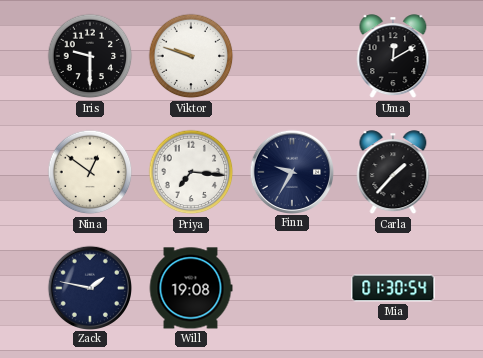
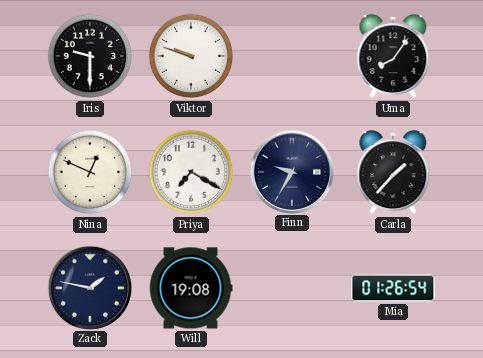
Uma: 12:10 -> 8:06
Nina: 12:51 -> 12:49
Priya: 7:16 -> 7:20
Mia: 01:30 -> 01:26
